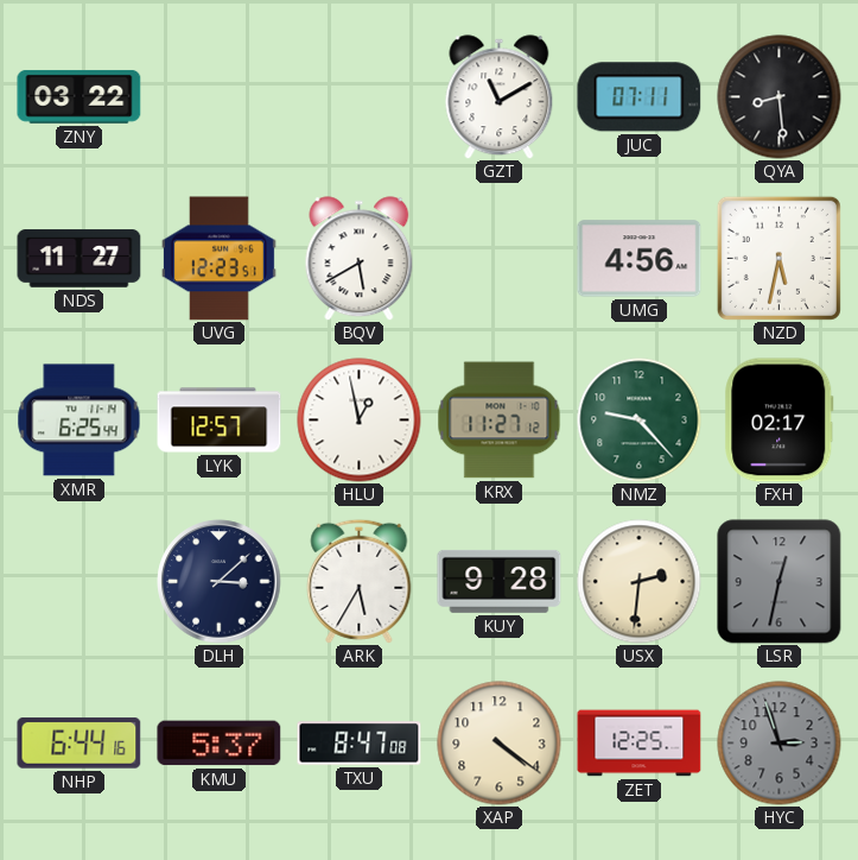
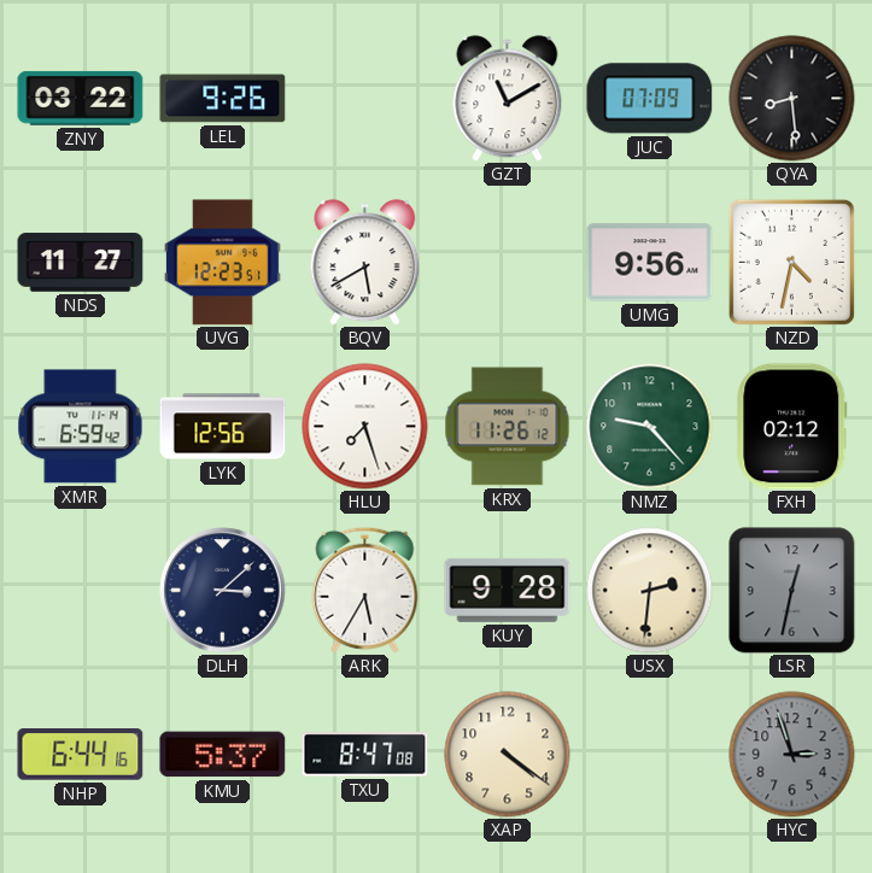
LEL: none -> 9:26
JUC: 07:11 -> 07:09
UMG: 4:56 -> 9:56
NZD: 5:32 -> 4:32
XMR: 6:25 -> 6:59
LYK: 12:57 -> 12:56
HLU: 12:58 -> 7:27
KRX: 11:27 -> 11:26
FXH: 02:17 -> 02:12
ZET: 12:25 -> none
